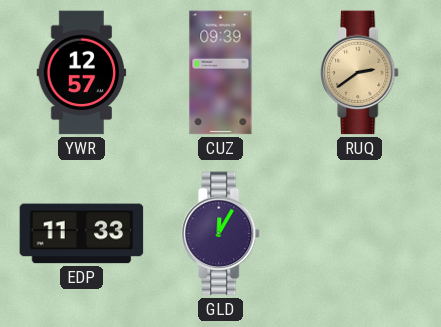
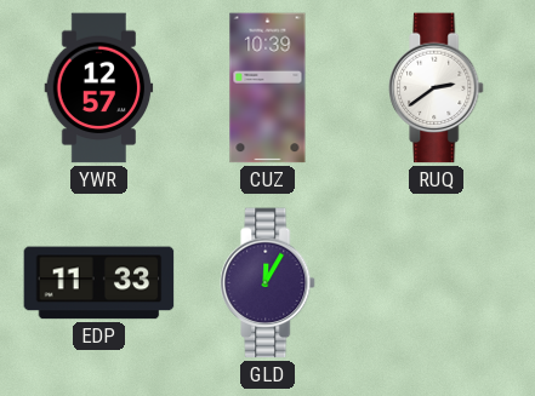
CUZ: 09:39 -> 10:39
RUQ dial: champagne -> white
